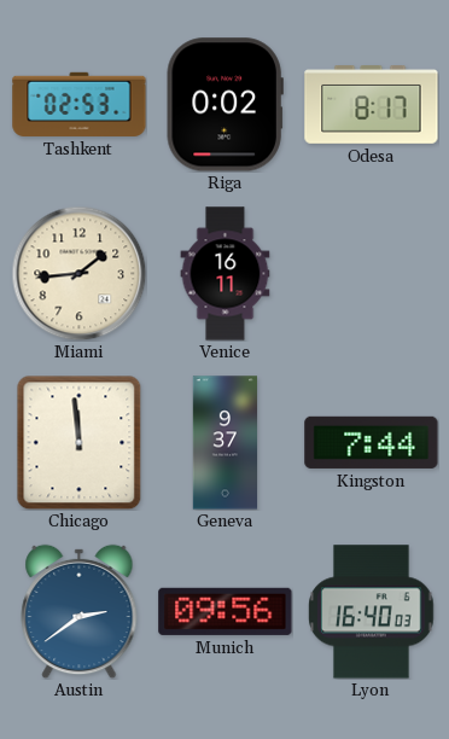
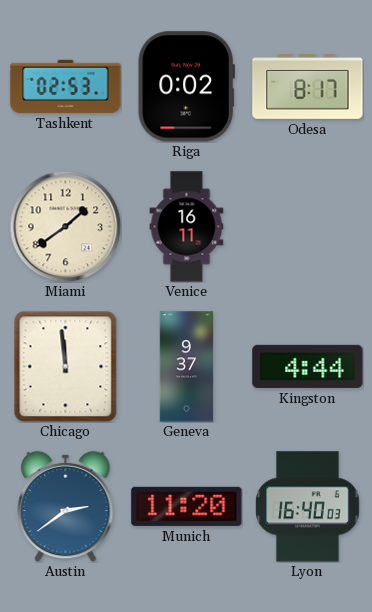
Miami: 1:44 -> 1:39
Kingston: 7:44 -> 4:44
Munich: 09:56 -> 11:20
